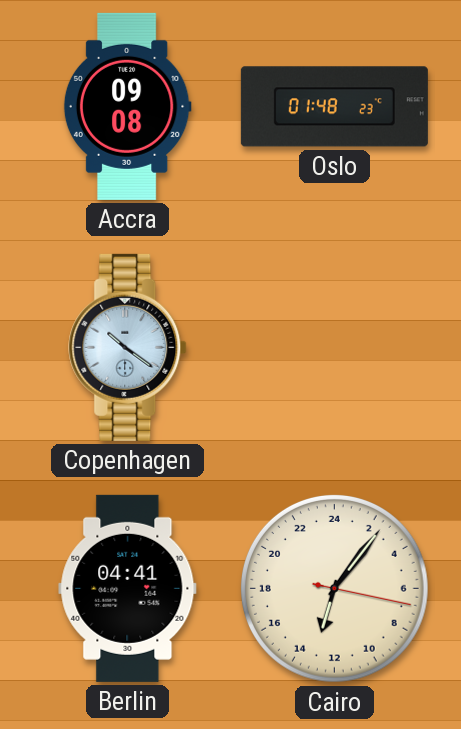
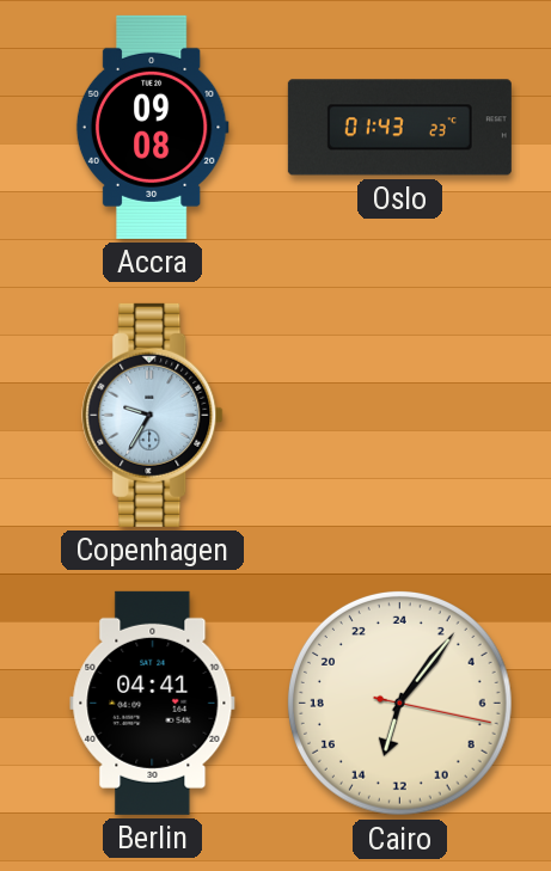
Oslo: 01:48 -> 01:43
Copenhagen: 10:21 -> 9:35
